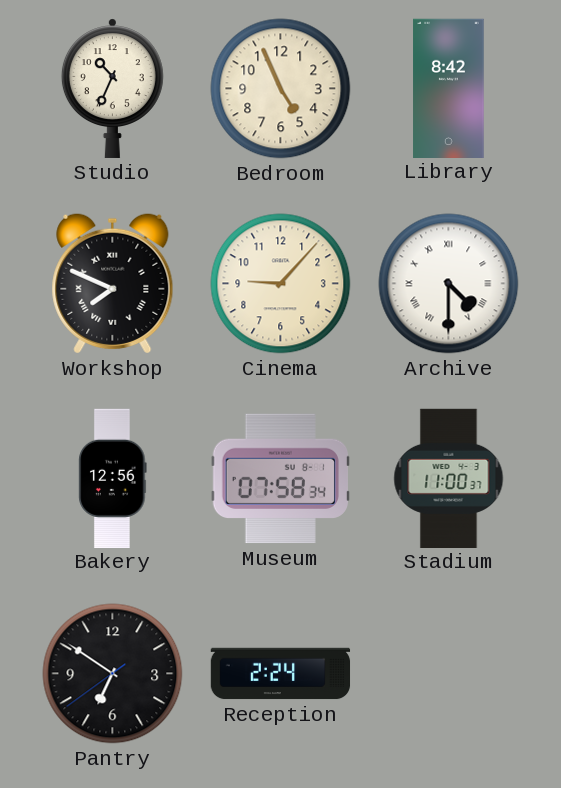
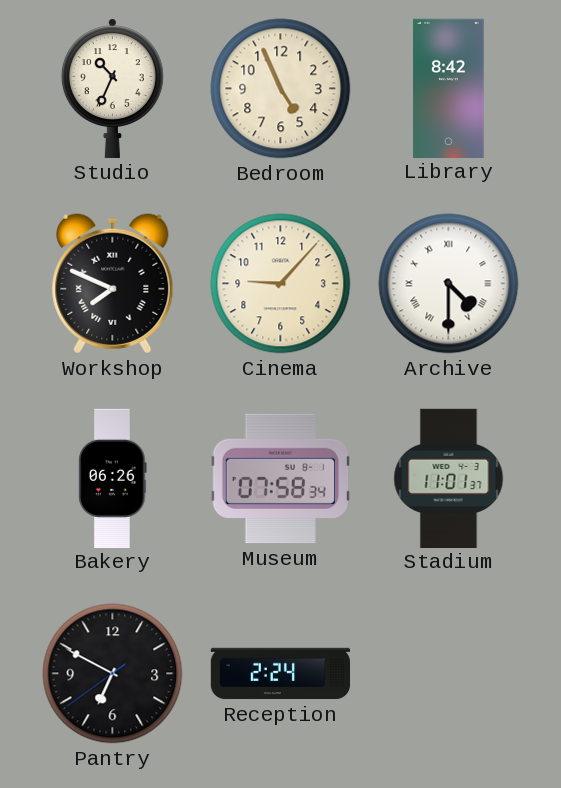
Bakery: 12:56 -> 06:26
Stadium: 11:00 -> 11:01
Pantry: 6:50 -> 6:49
